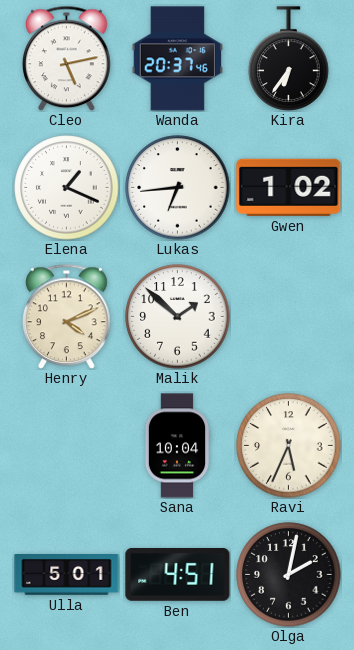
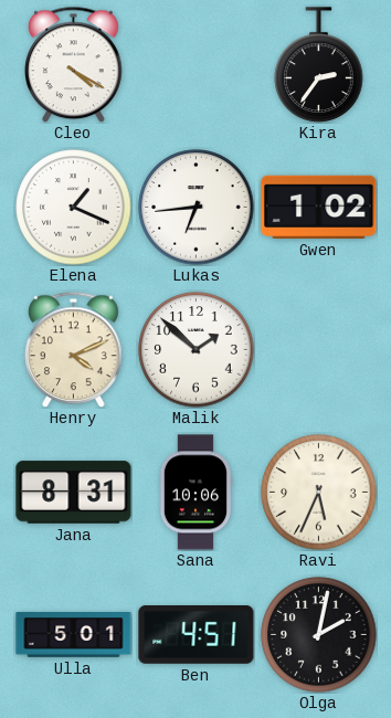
Cleo: 5:13 -> 4:20
Wanda: 20:37 -> none
Kira: 6:36 -> 2:36
Jana: none -> 8:31
Sana: 10:04 -> 10:06
